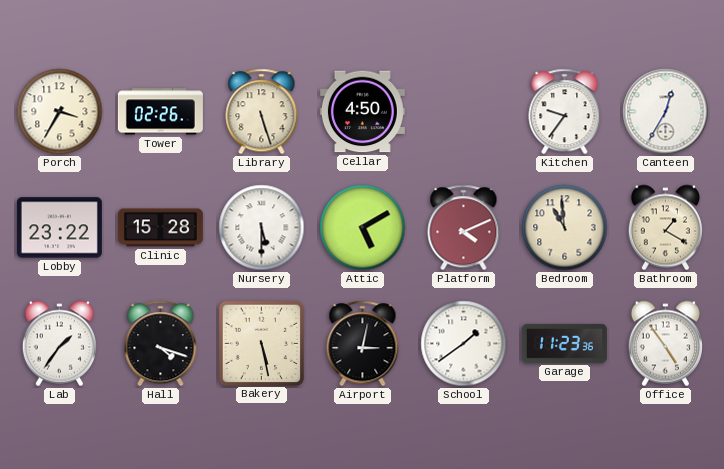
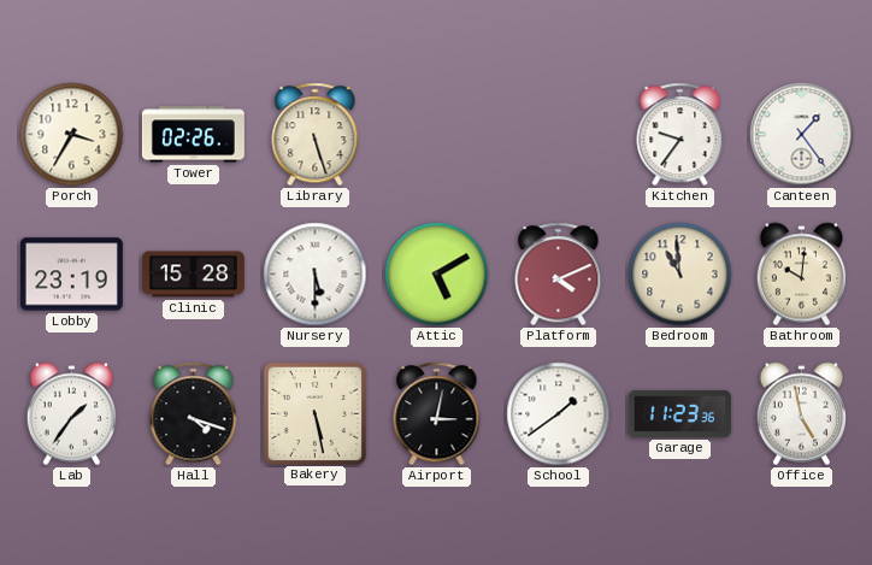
Cellar: 4:50 -> none
Canteen: 12:35 -> 1:24
Lobby: 23:22 -> 23:19
Bathroom: 1:20 -> 10:01
Office: 4:54 -> 4:58
